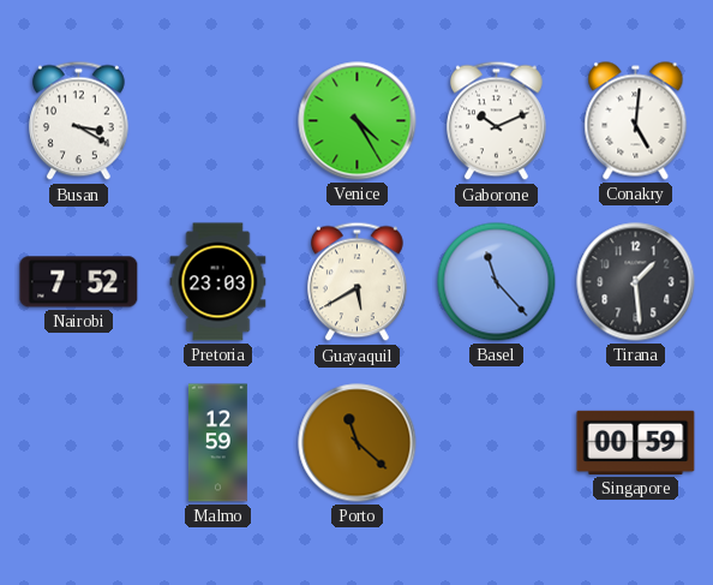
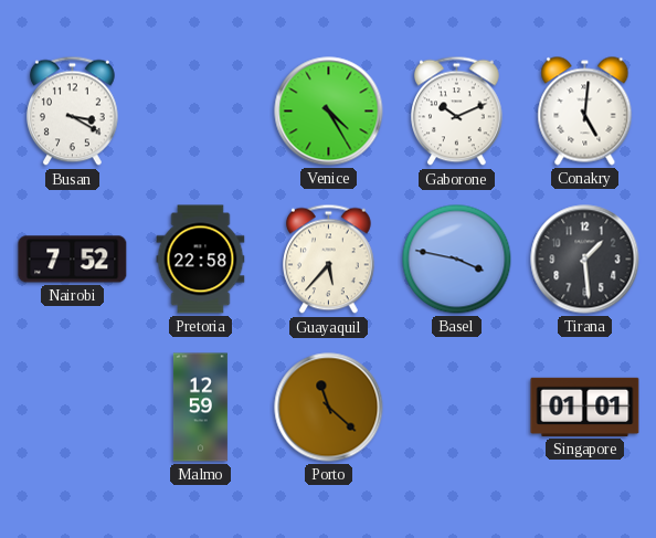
Pretoria: 23:03 -> 22:58
Guayaquil: 5:40 -> 5:37
Basel: 11:23 -> 3:47
Singapore: 00:59 -> 01:01
